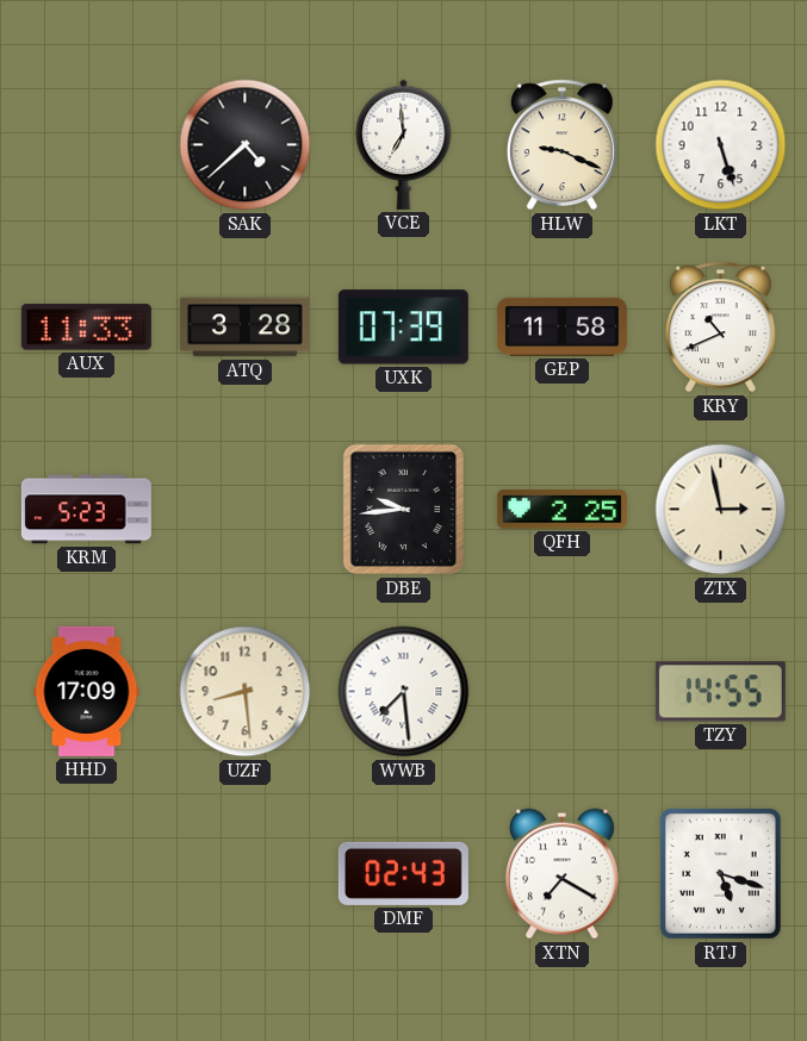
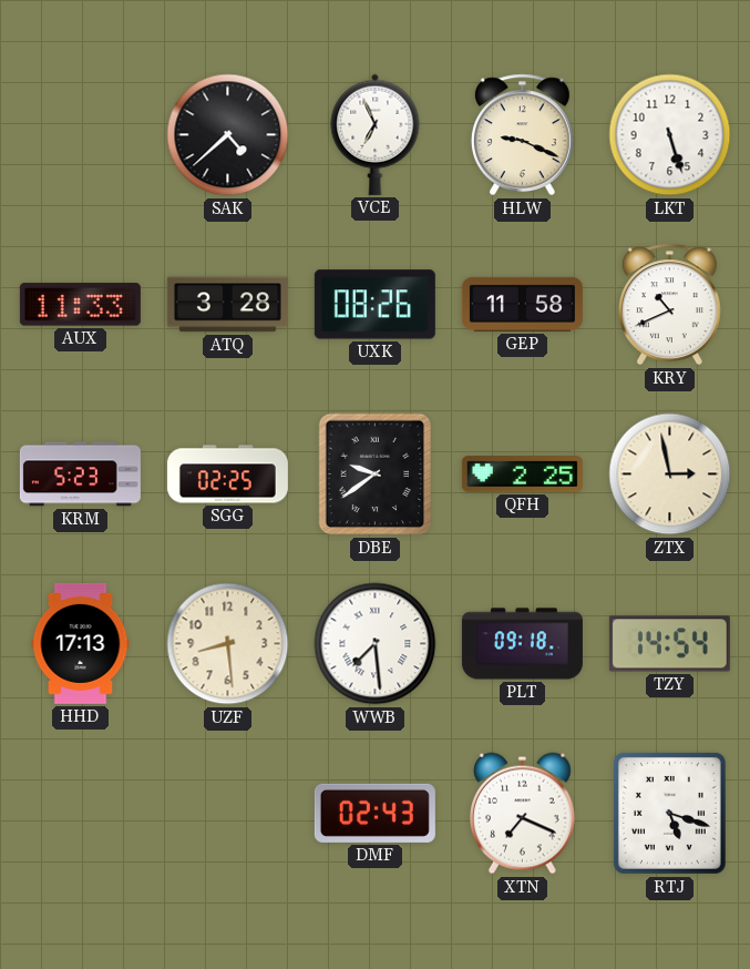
VCE: 6:59 -> 6:56
UXK: 07:39 -> 08:26
SGG: none -> 02:25
DBE: 9:44 -> 9:39
HHD: 17:09 -> 17:13
PLT: none -> 09:18
TZY: 14:55 -> 14:54
XTN: 7:20 -> 7:19
